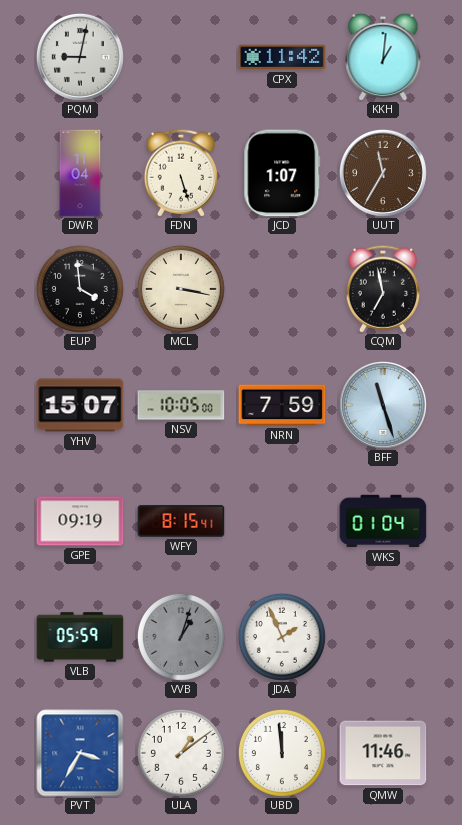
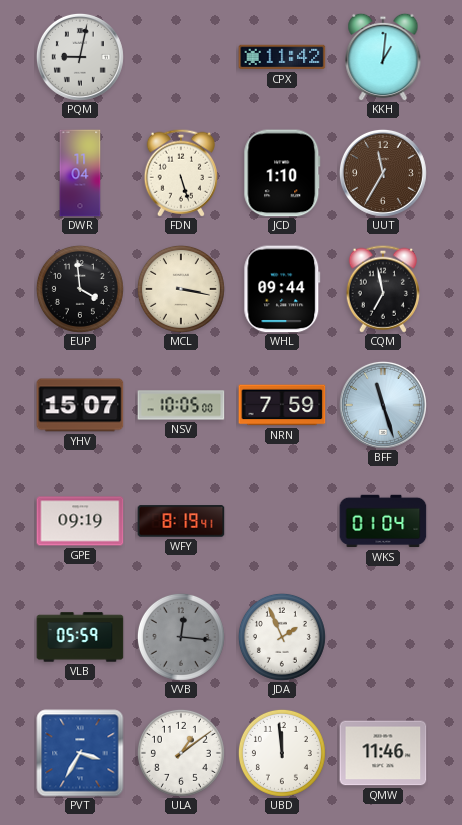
JCD: 1:07 -> 1:10
WHL: none -> 09:44
WFY: 8:15 -> 8:19
VVB: 1:03 -> 12:16
